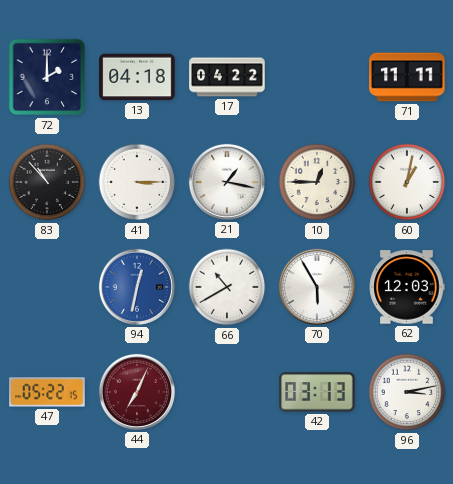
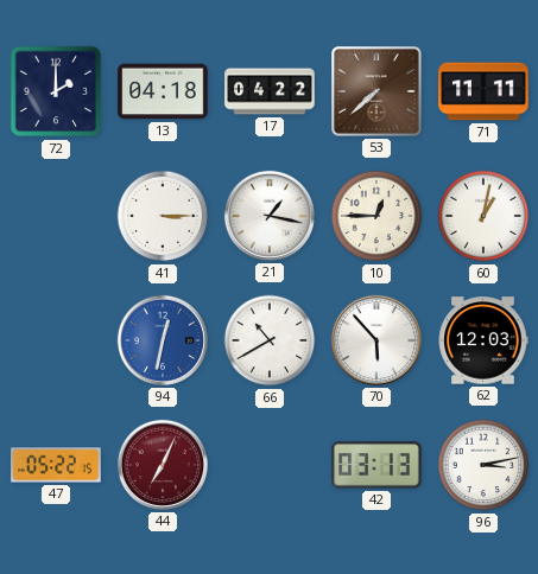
53: none -> 7:38
83: 10:53 -> none
70: 5:55 -> 5:53
